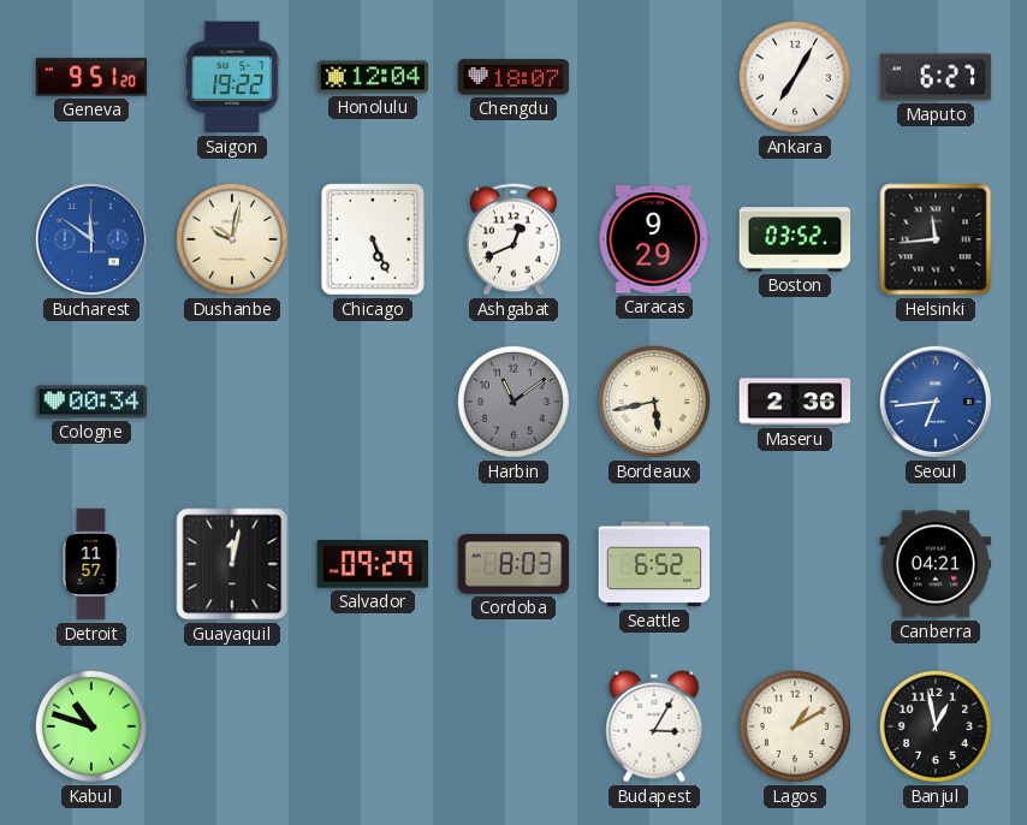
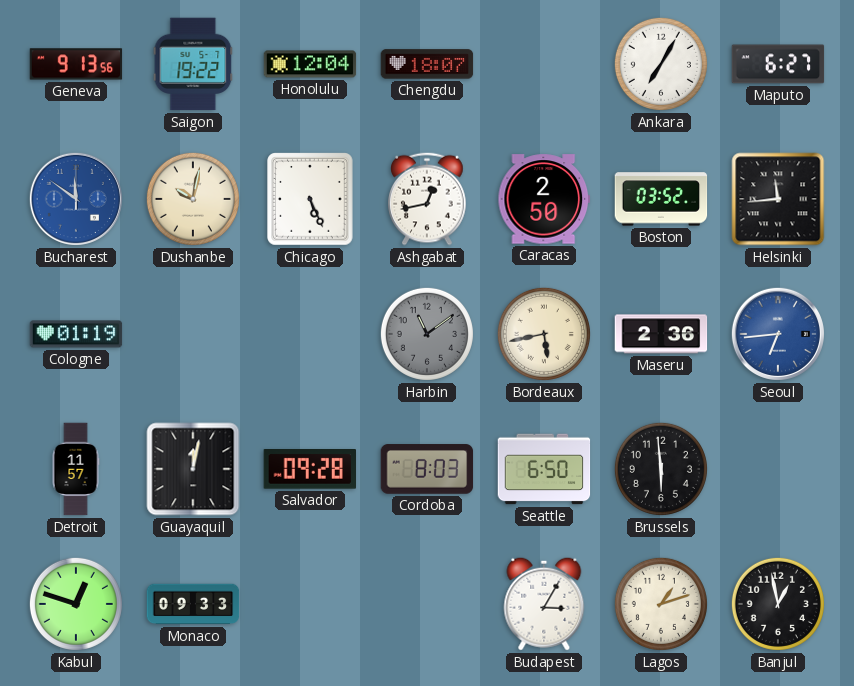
Geneva: 9:51 -> 9:13
Ashgabat: 12:41 -> 12:43
Caracas: 9:29 -> 2:50
Cologne: 00:34 -> 01:19
Salvador: 09:29 -> 09:28
Seattle: 6:52 -> 6:50
Brussels: none -> 5:59
Canberra: 04:21 -> none
Kabul: 10:48 -> 12:48
Monaco: none -> 09:33
Lagos: 1:10 -> 1:12
